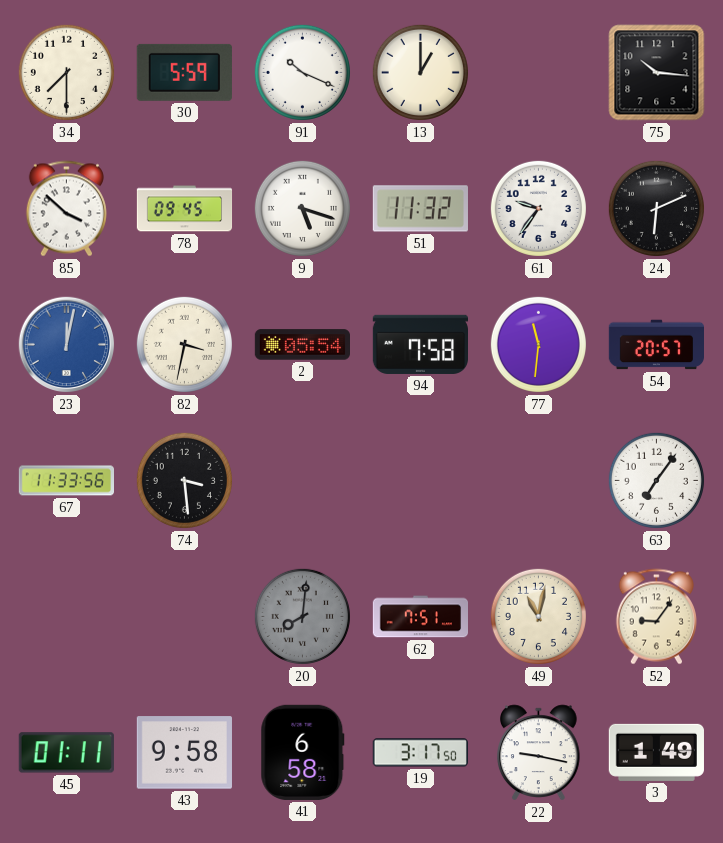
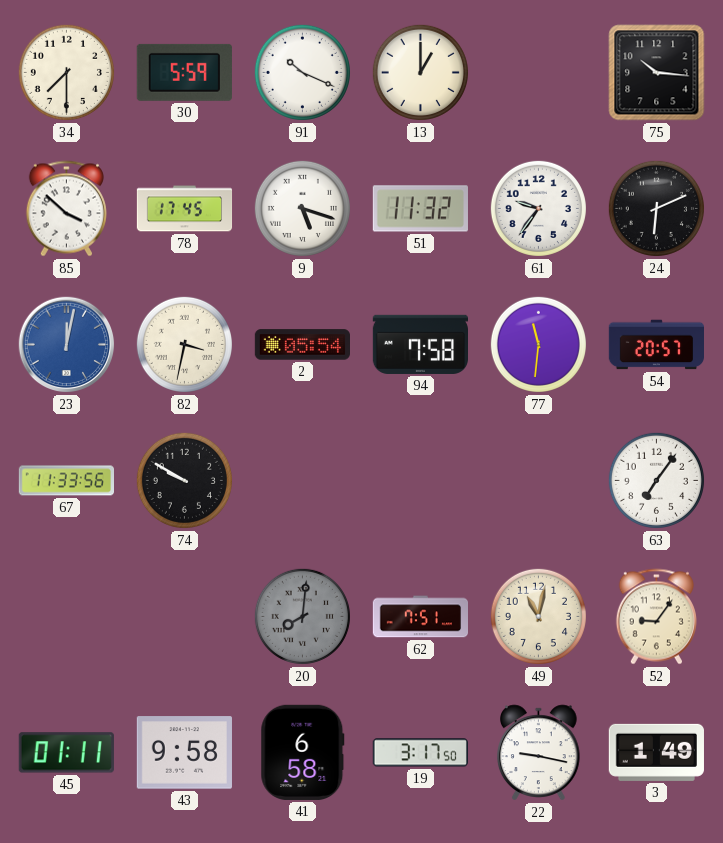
78: 09:45 -> 17:45
74: 3:29 -> 9:50
